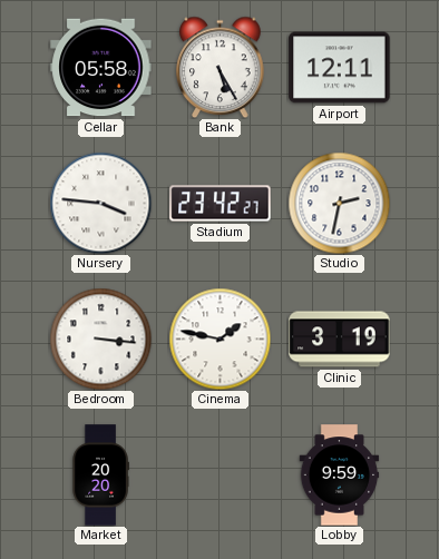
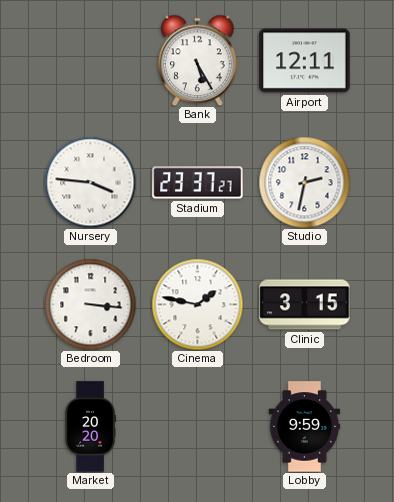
Cellar: 05:58 -> none
Stadium: 23:42 -> 23:37
Clinic: 3:19 -> 3:15
